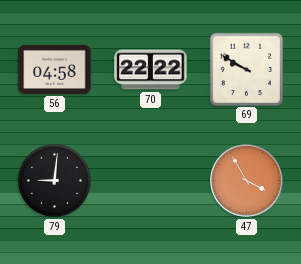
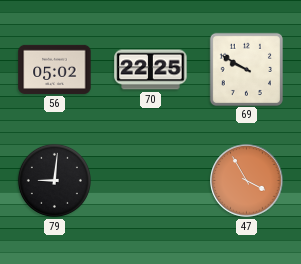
56: 04:58 -> 05:02
70: 22:22 -> 22:25
